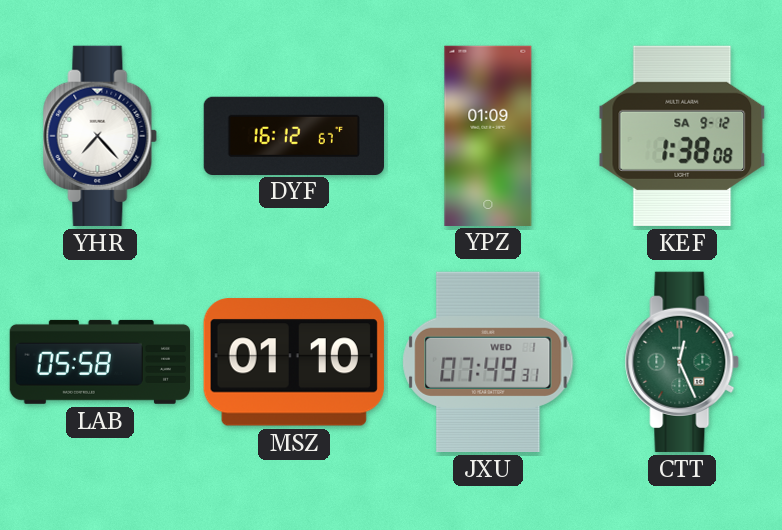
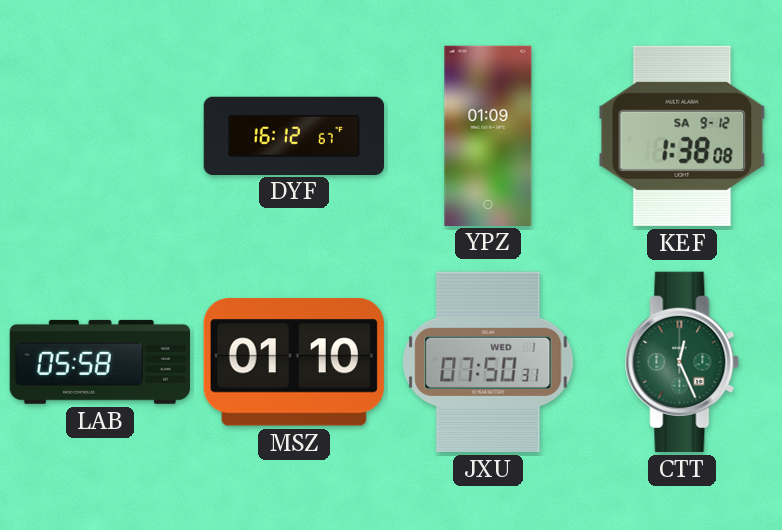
YHR: 7:23 -> none
JXU: 07:49 -> 07:50
